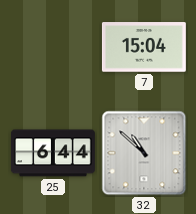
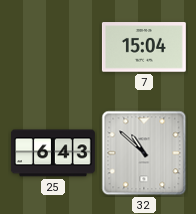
25: 6:44 -> 6:43
